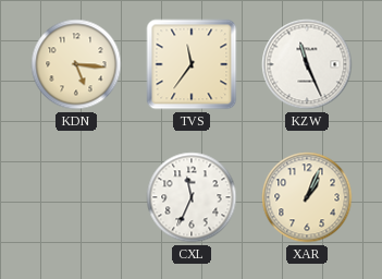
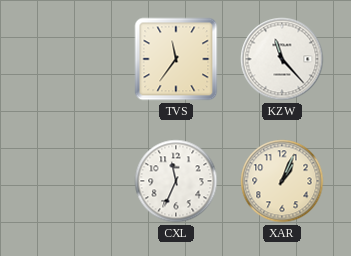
KDN: 5:16 -> none
KZW: 11:26 -> 11:23
